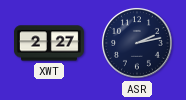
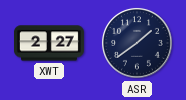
ASR: 2:13 -> 1:39
